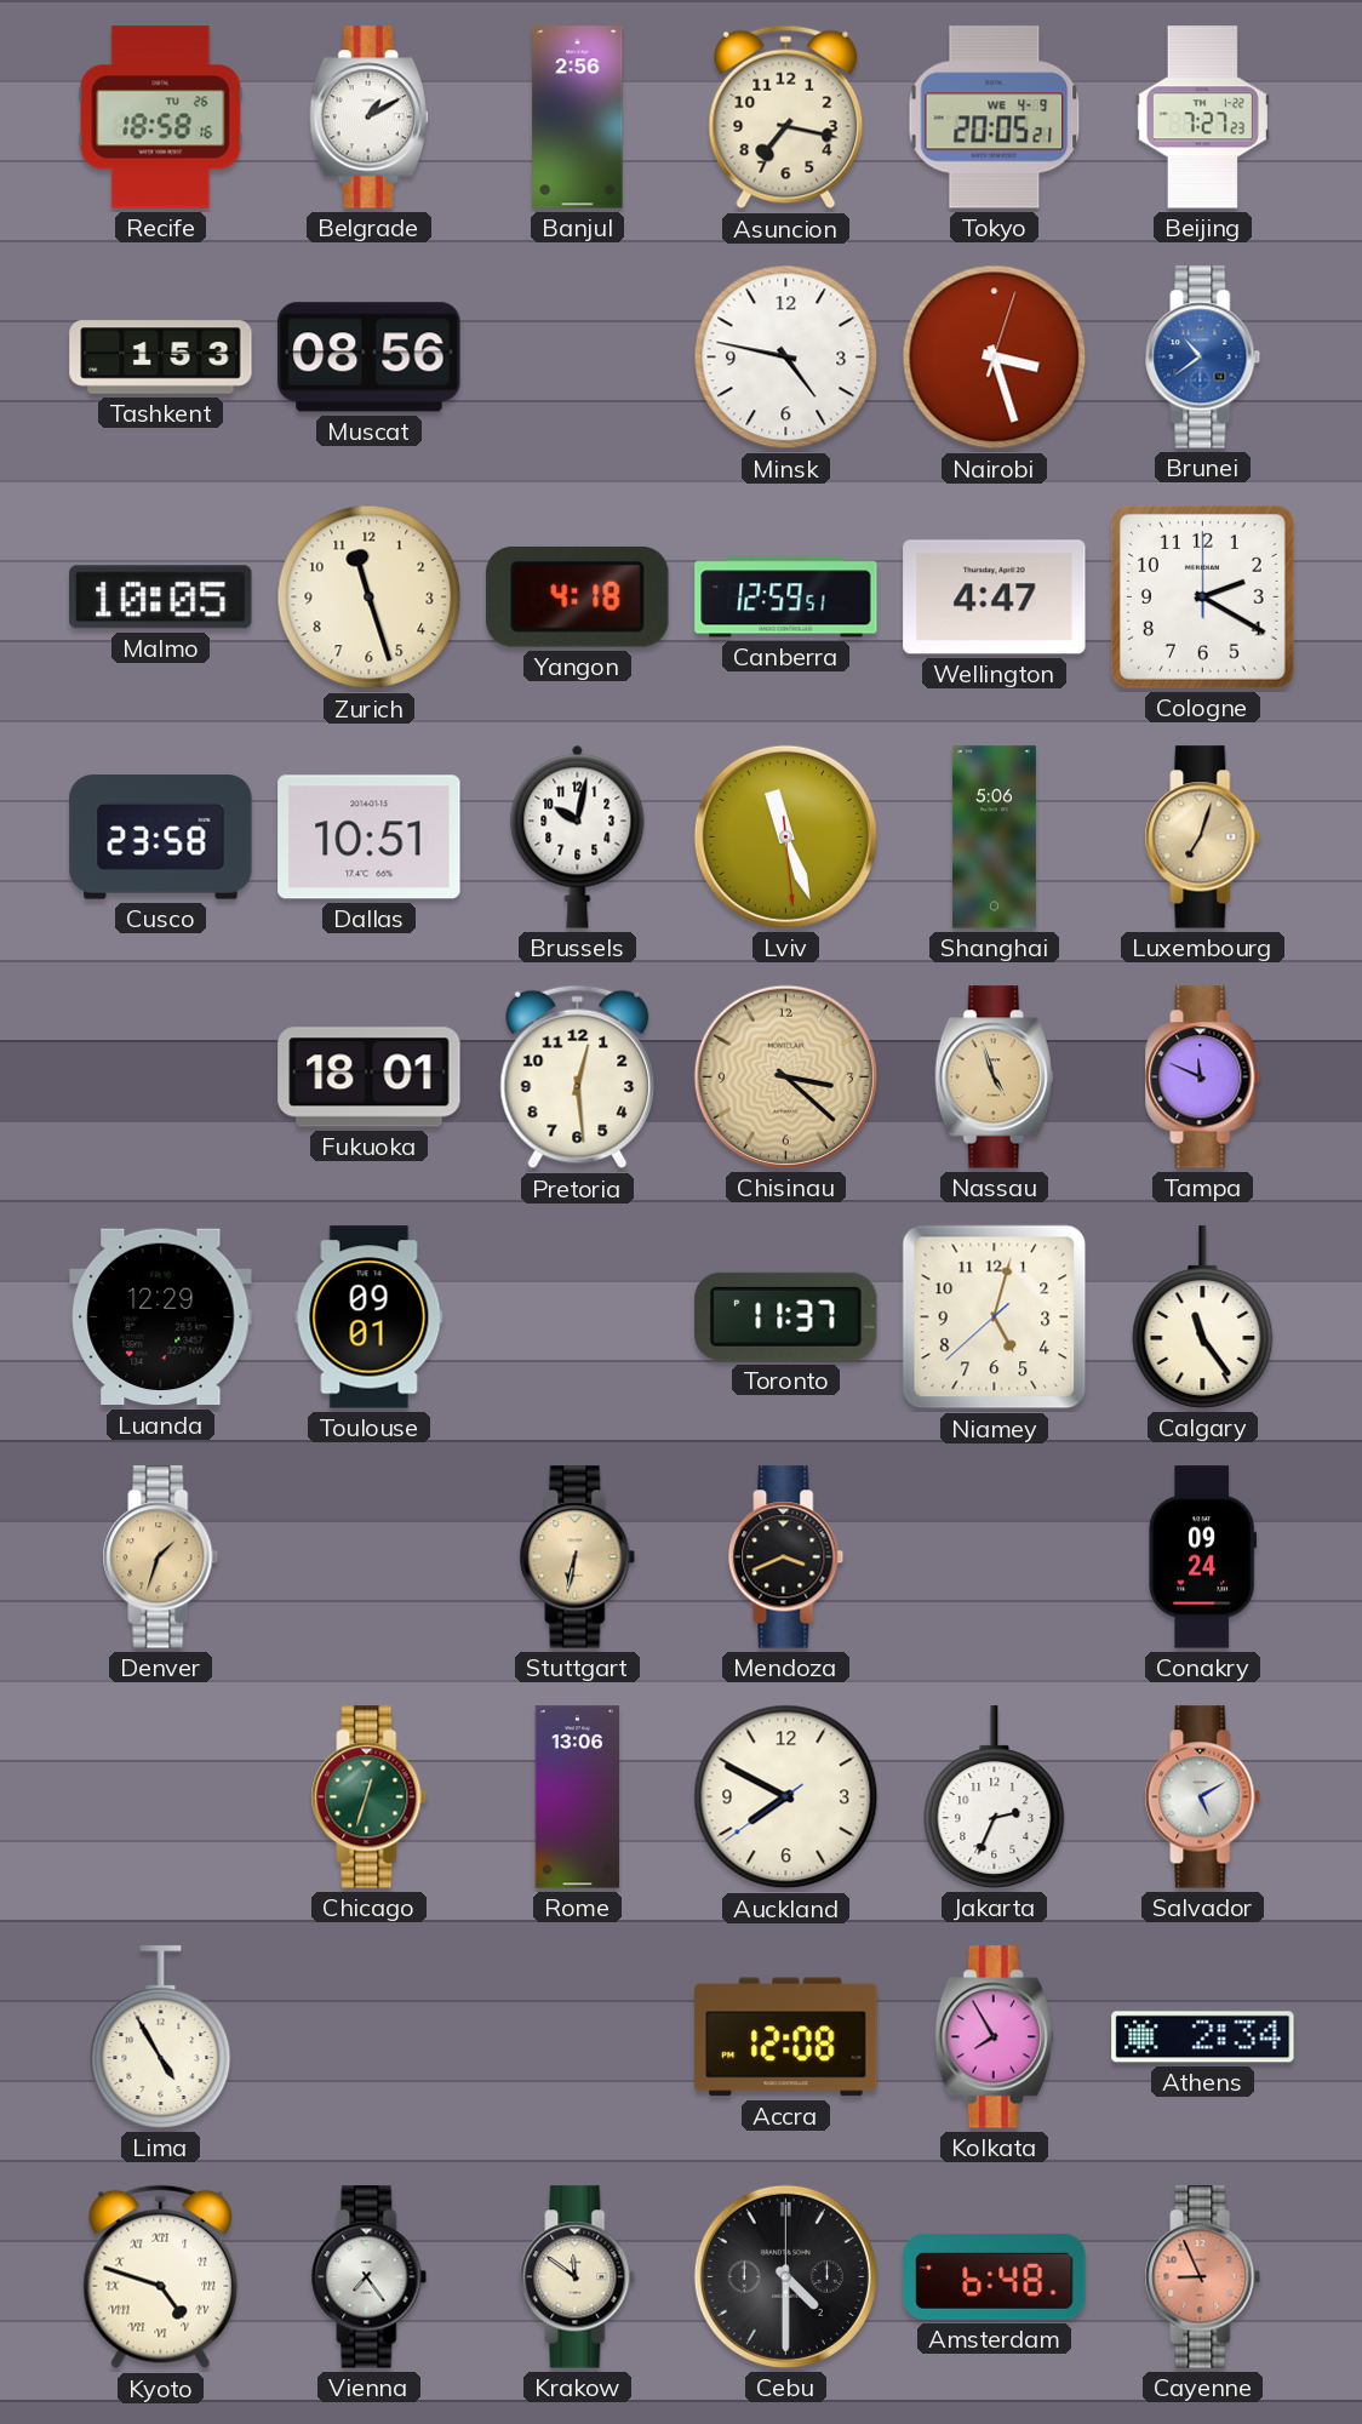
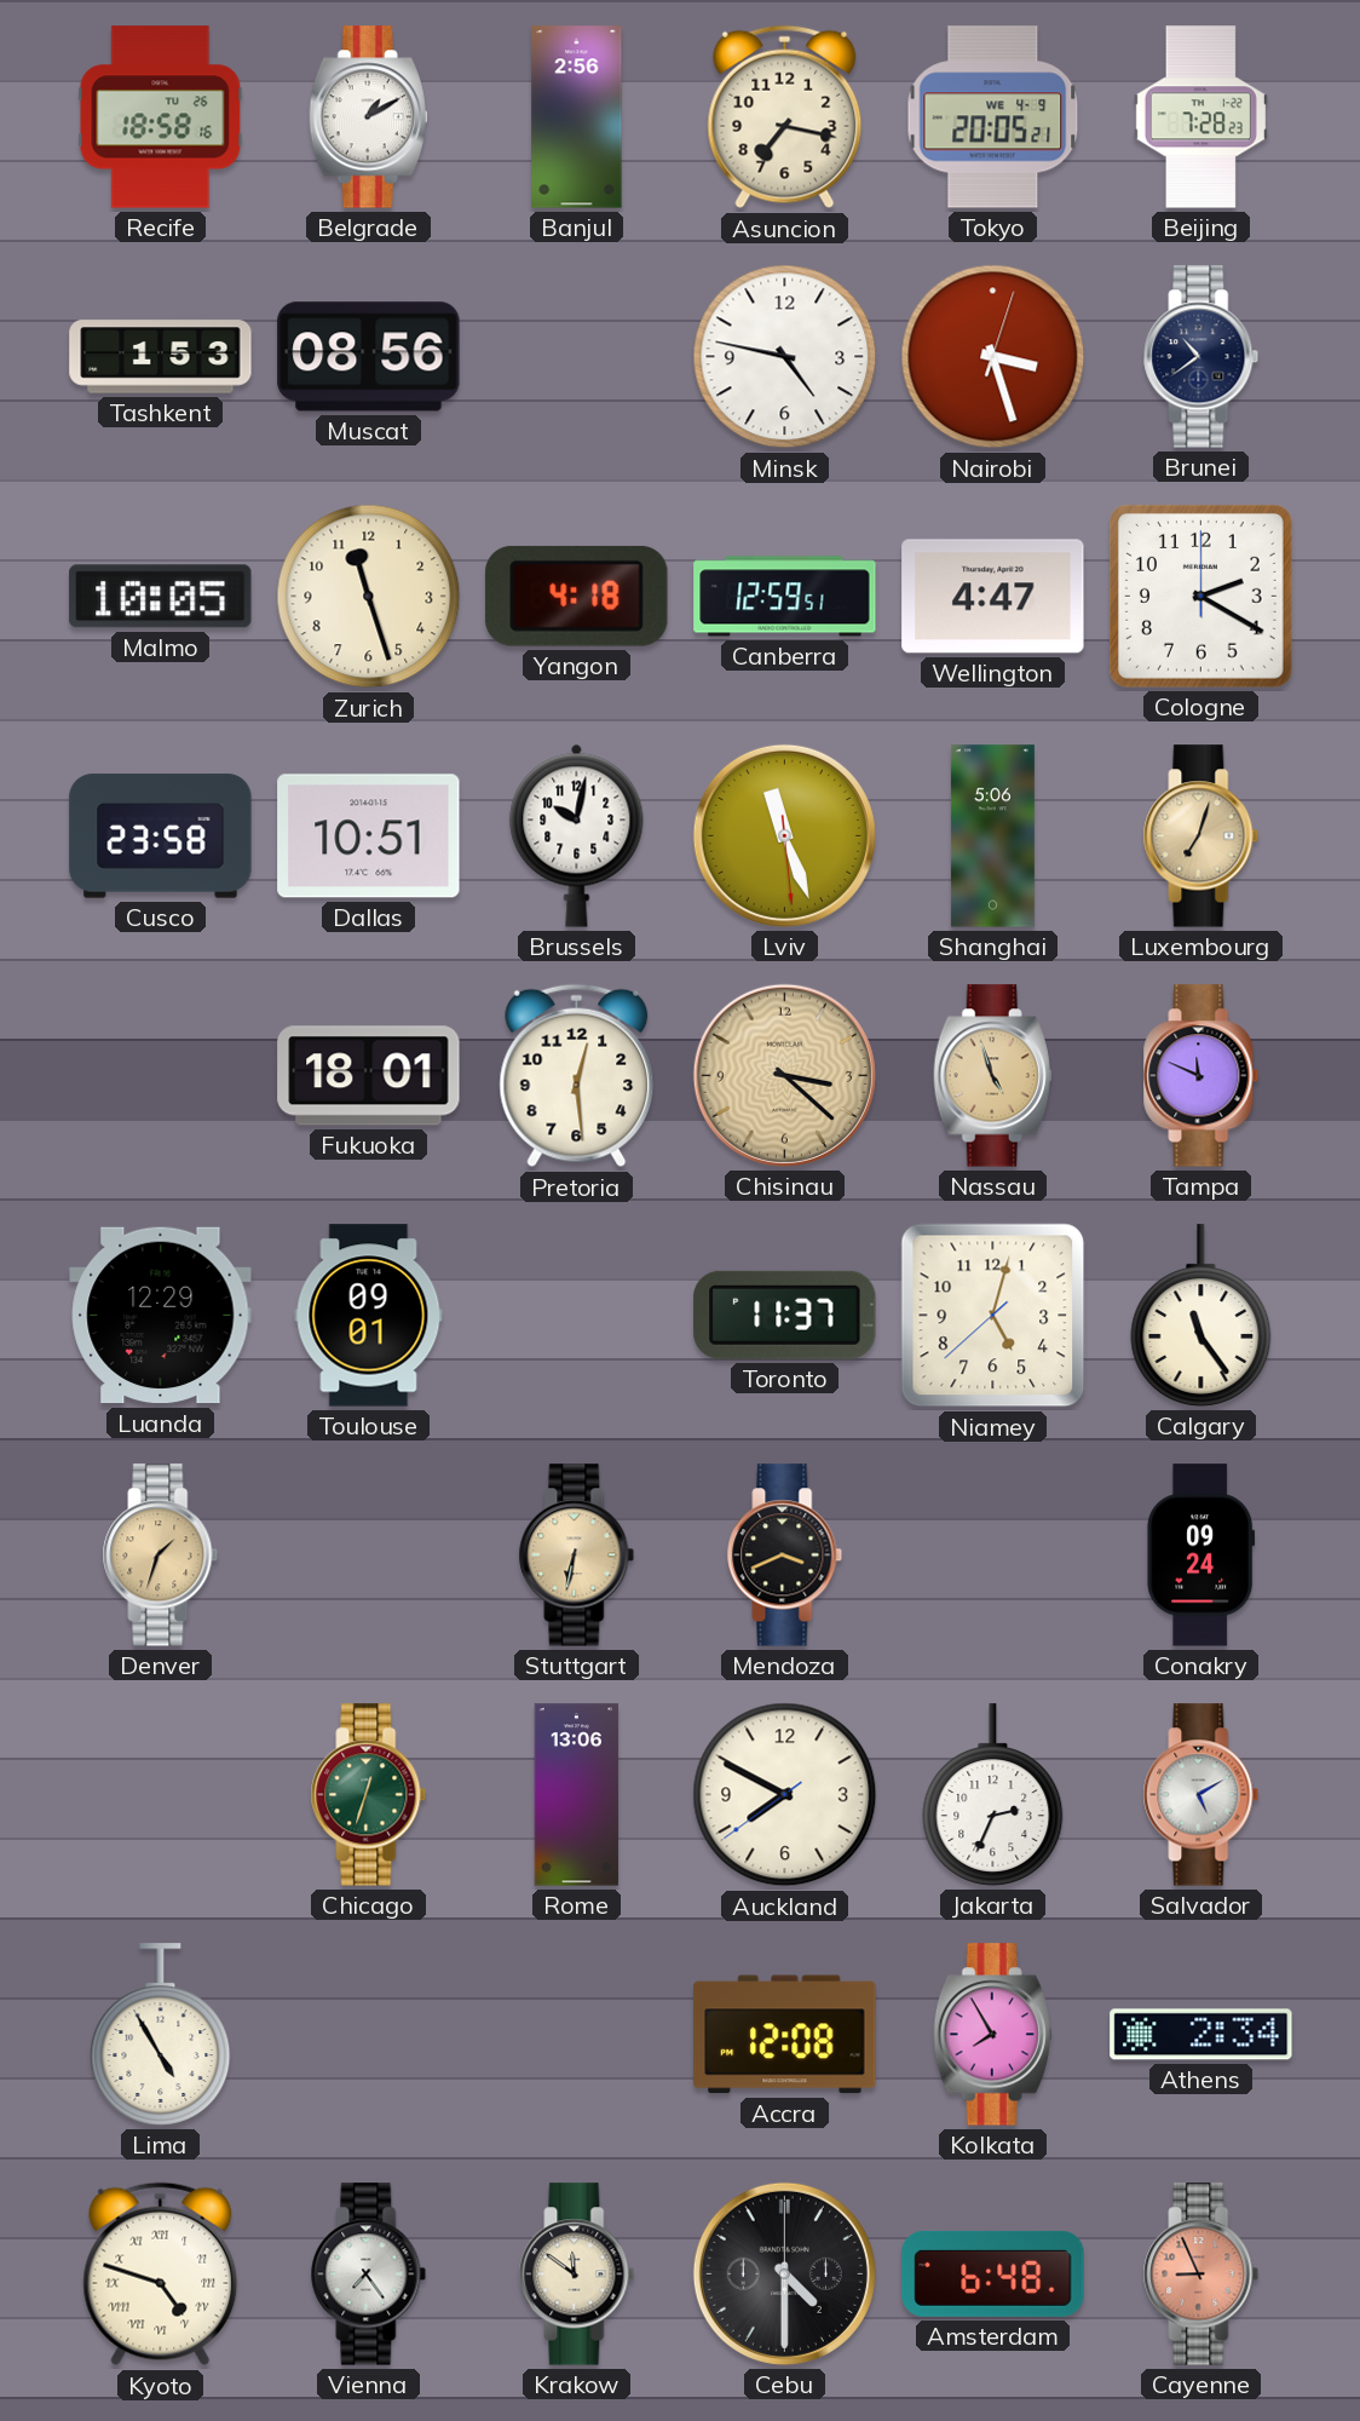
Beijing: 7:27 -> 7:28
Brunei dial: blue -> navy
